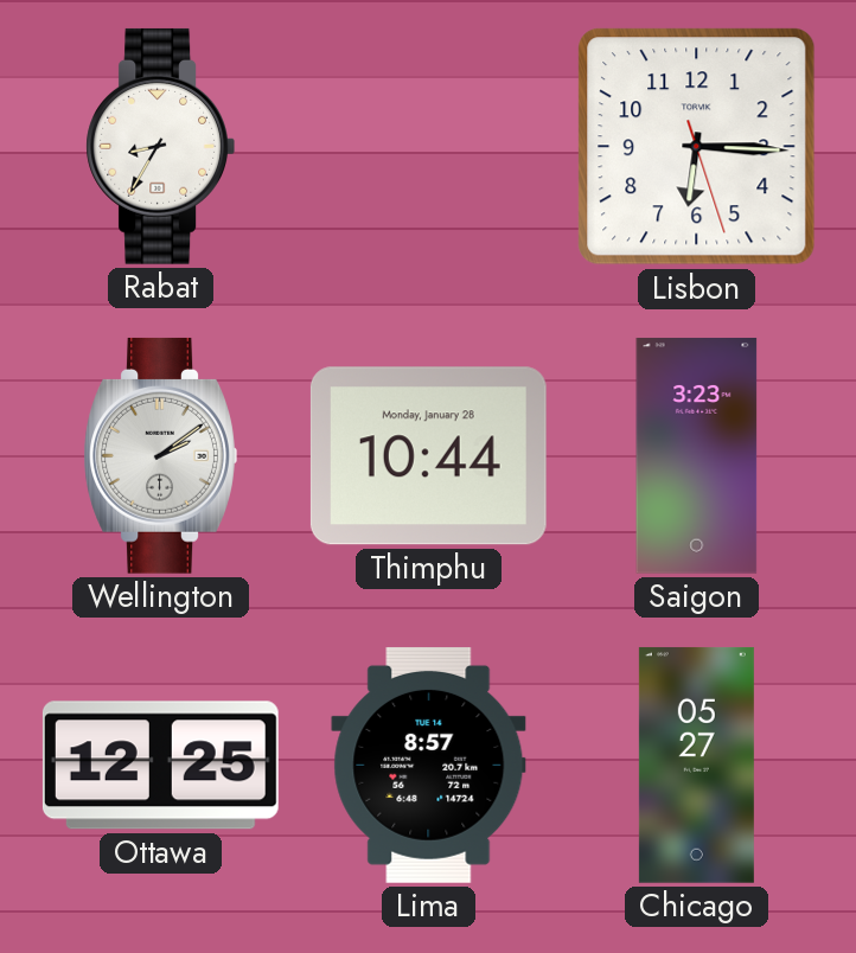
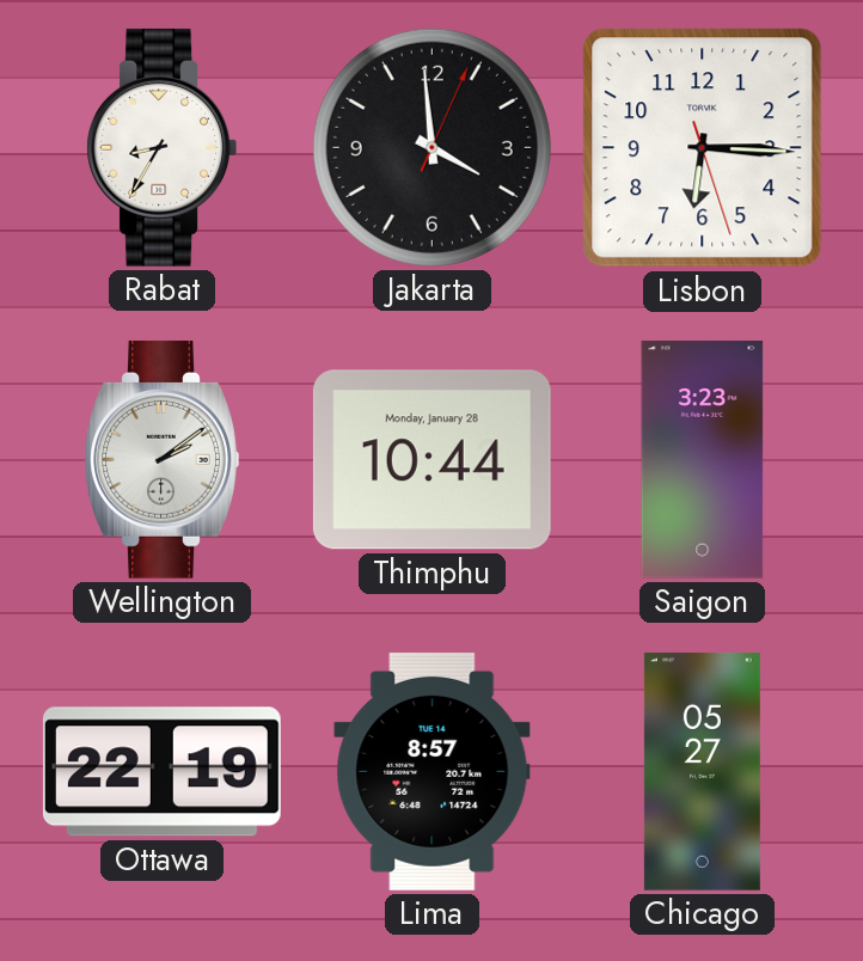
Jakarta: none -> 3:59
Ottawa: 12:25 -> 22:19
